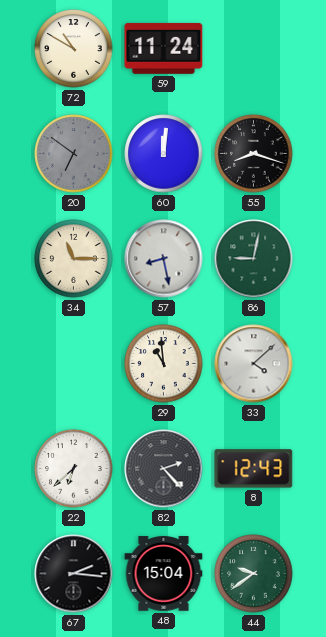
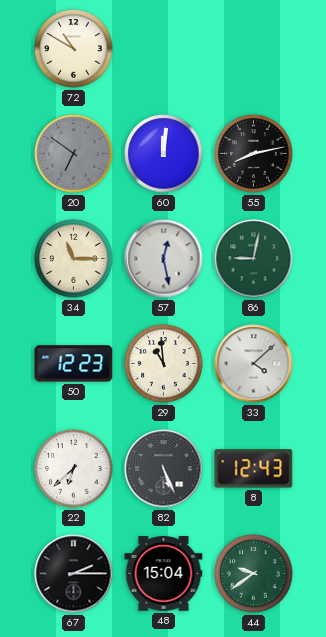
59: 11:24 -> none
55: 8:18 -> 8:13
57: 8:28 -> 12:28
50: none -> 12:23
82: 2:23 -> 5:26
67: 2:16 -> 2:15
